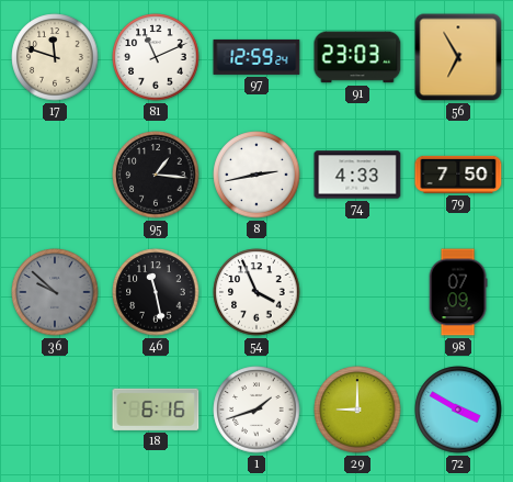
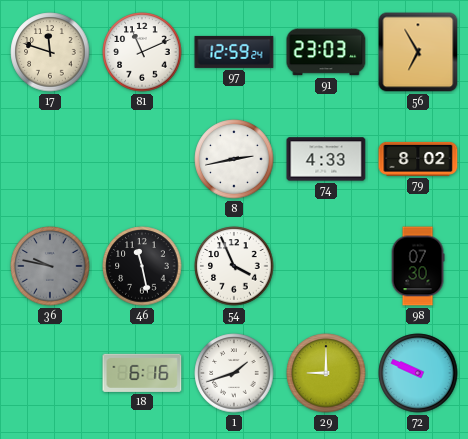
95: 1:16 -> none
79: 7:50 -> 8:02
36: 9:52 -> 9:47
98: 07:09 -> 07:30
72: 3:50 -> 9:49
